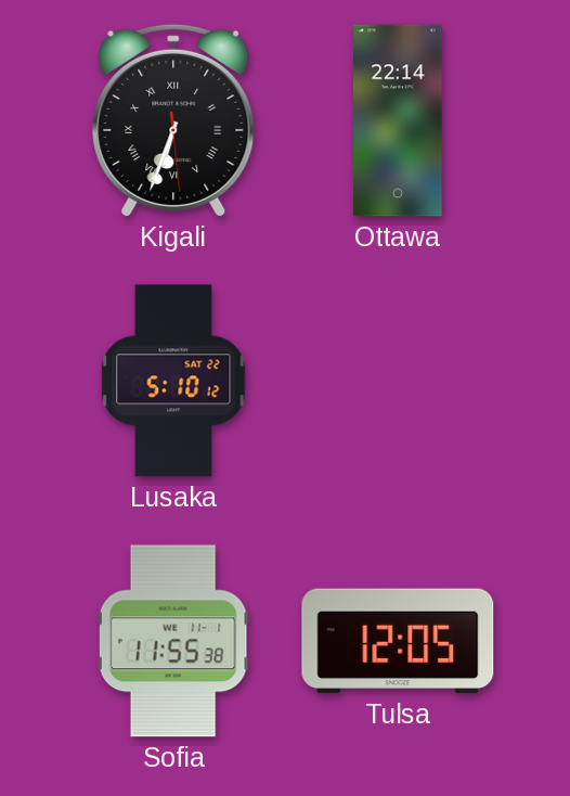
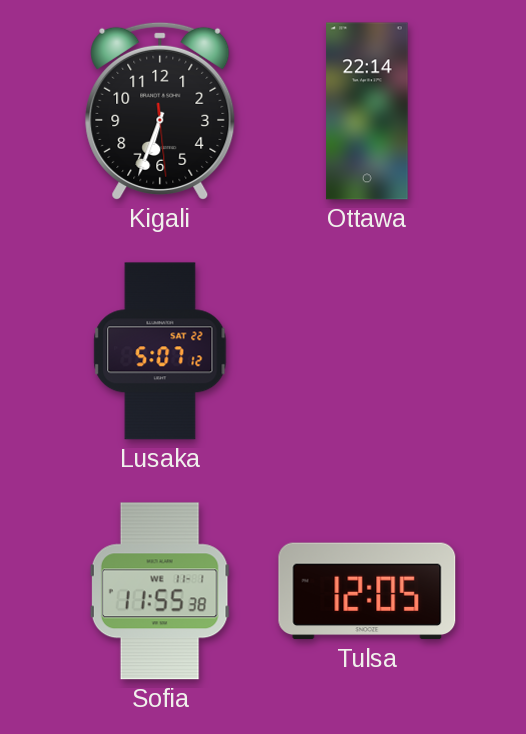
Kigali numerals: Roman -> Arabic
Lusaka: 5:10 -> 5:07
